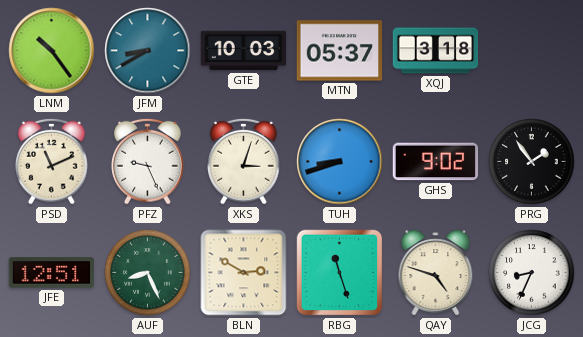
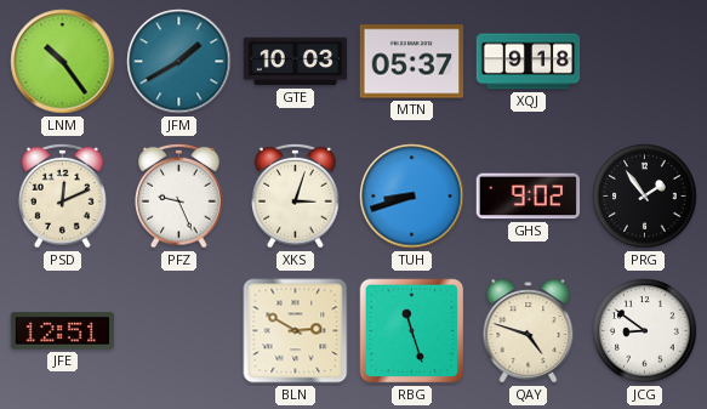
JFM: 8:40 -> 1:40
XQJ: 3:18 -> 9:18
PSD: 11:11 -> 12:11
AUF: 8:26 -> none
JCG: 8:34 -> 8:51
